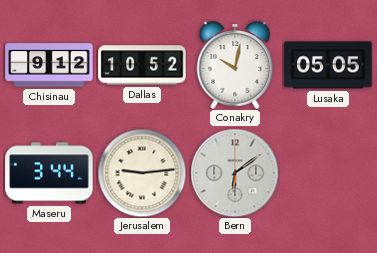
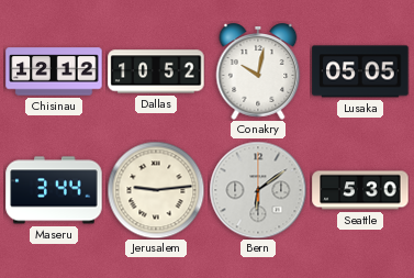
Chisinau: 9:12 -> 12:12
Seattle: none -> 5:30
